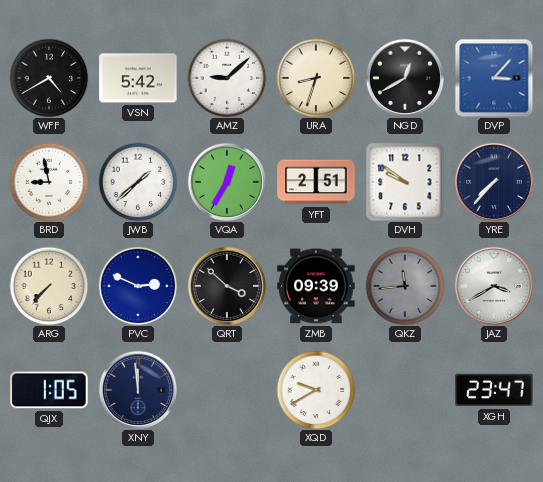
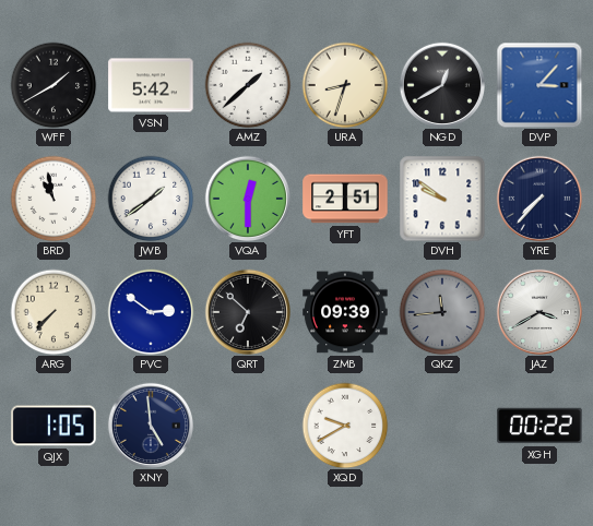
WFF: 4:40 -> 1:40
AMZ: 9:08 -> 1:38
BRD: 8:58 -> 10:58
JWB: 1:38 -> 1:39
VQA: 12:35 -> 12:30
PVC: 2:49 -> 2:51
QRT: 3:52 -> 6:52
XNY: 11:59 -> 4:59
XGH: 23:47 -> 00:22
